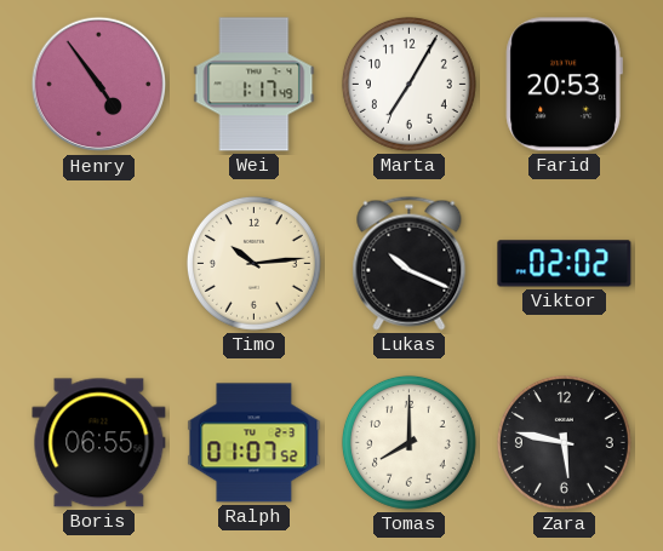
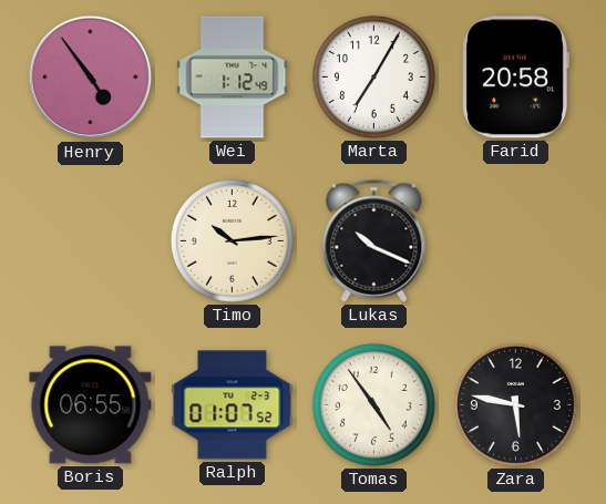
Wei: 1:17 -> 1:12
Farid: 20:53 -> 20:58
Viktor: 02:02 -> none
Tomas: 8:00 -> 4:54
